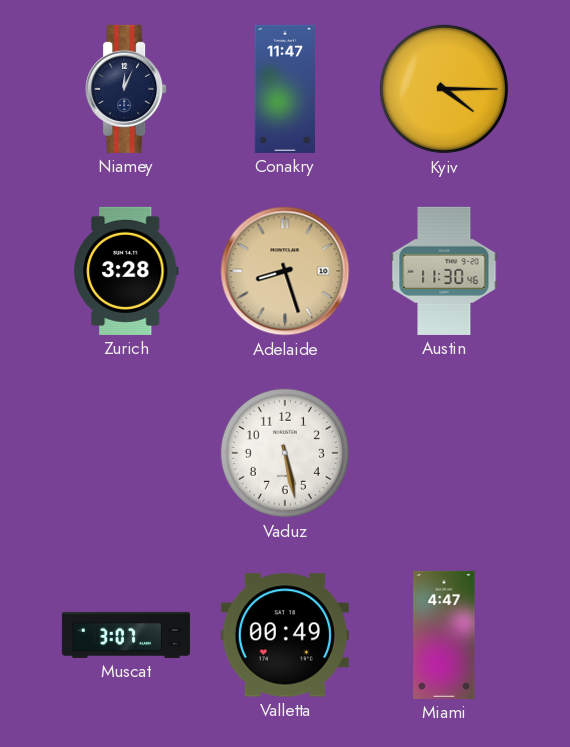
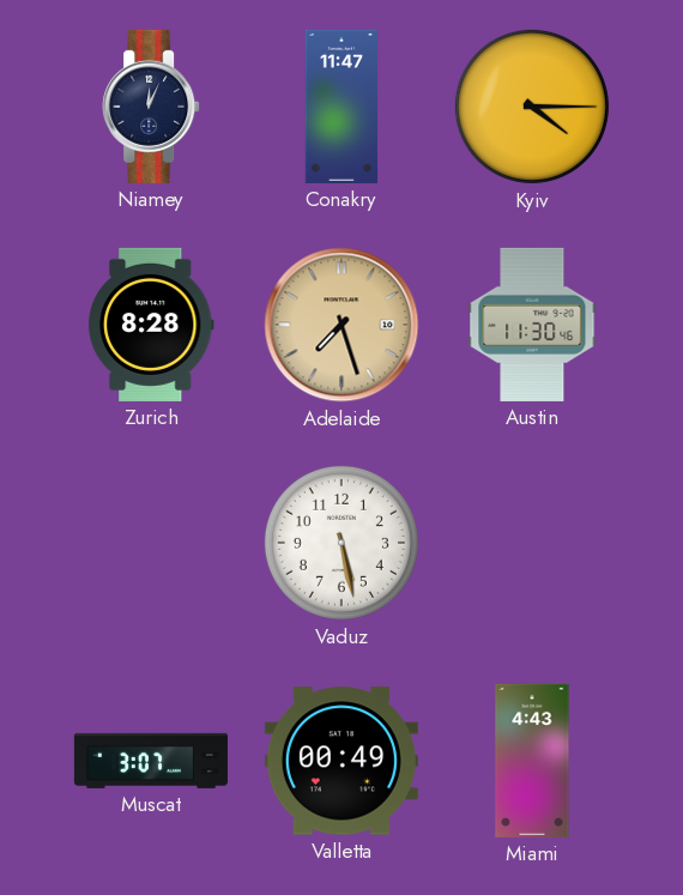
Zurich: 3:28 -> 8:28
Adelaide: 8:27 -> 7:27
Miami: 4:47 -> 4:43
